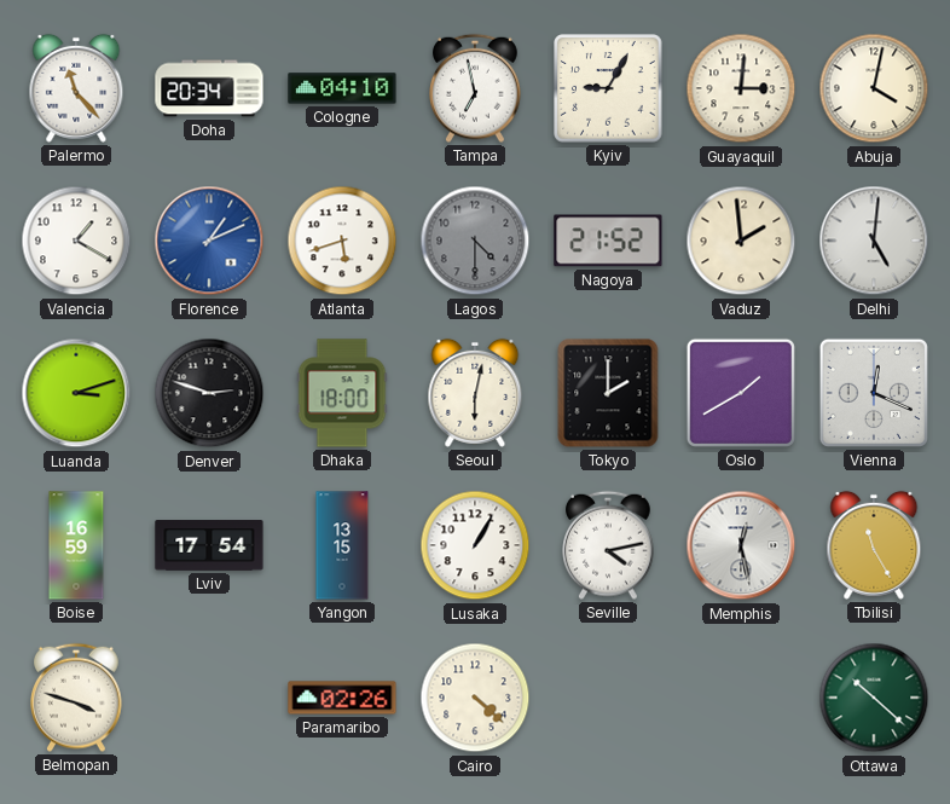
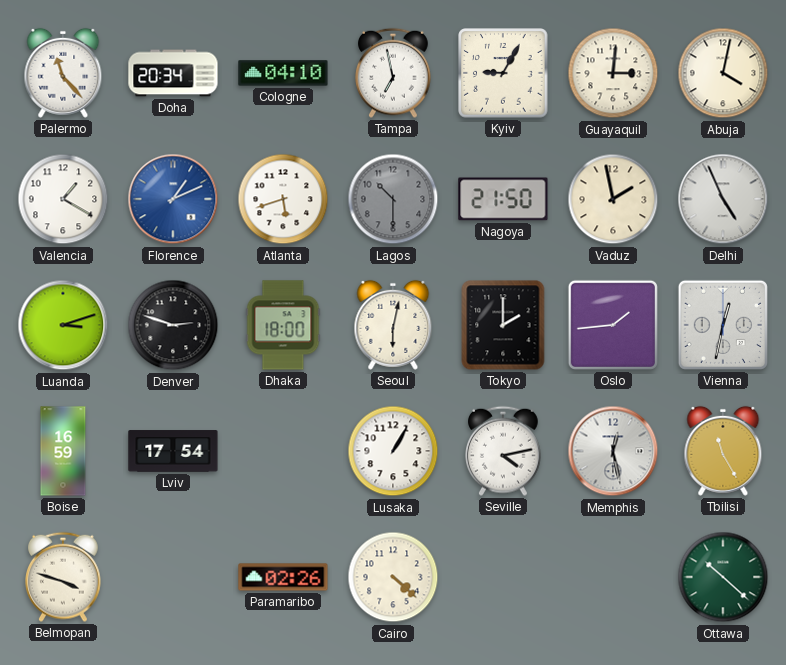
Lagos: 4:30 -> 10:30
Nagoya: 21:52 -> 21:50
Vaduz: 1:59 -> 1:58
Delhi: 5:01 -> 4:56
Oslo: 1:40 -> 1:44
Vienna: 12:19 -> 12:32
Yangon: 13:15 -> none
